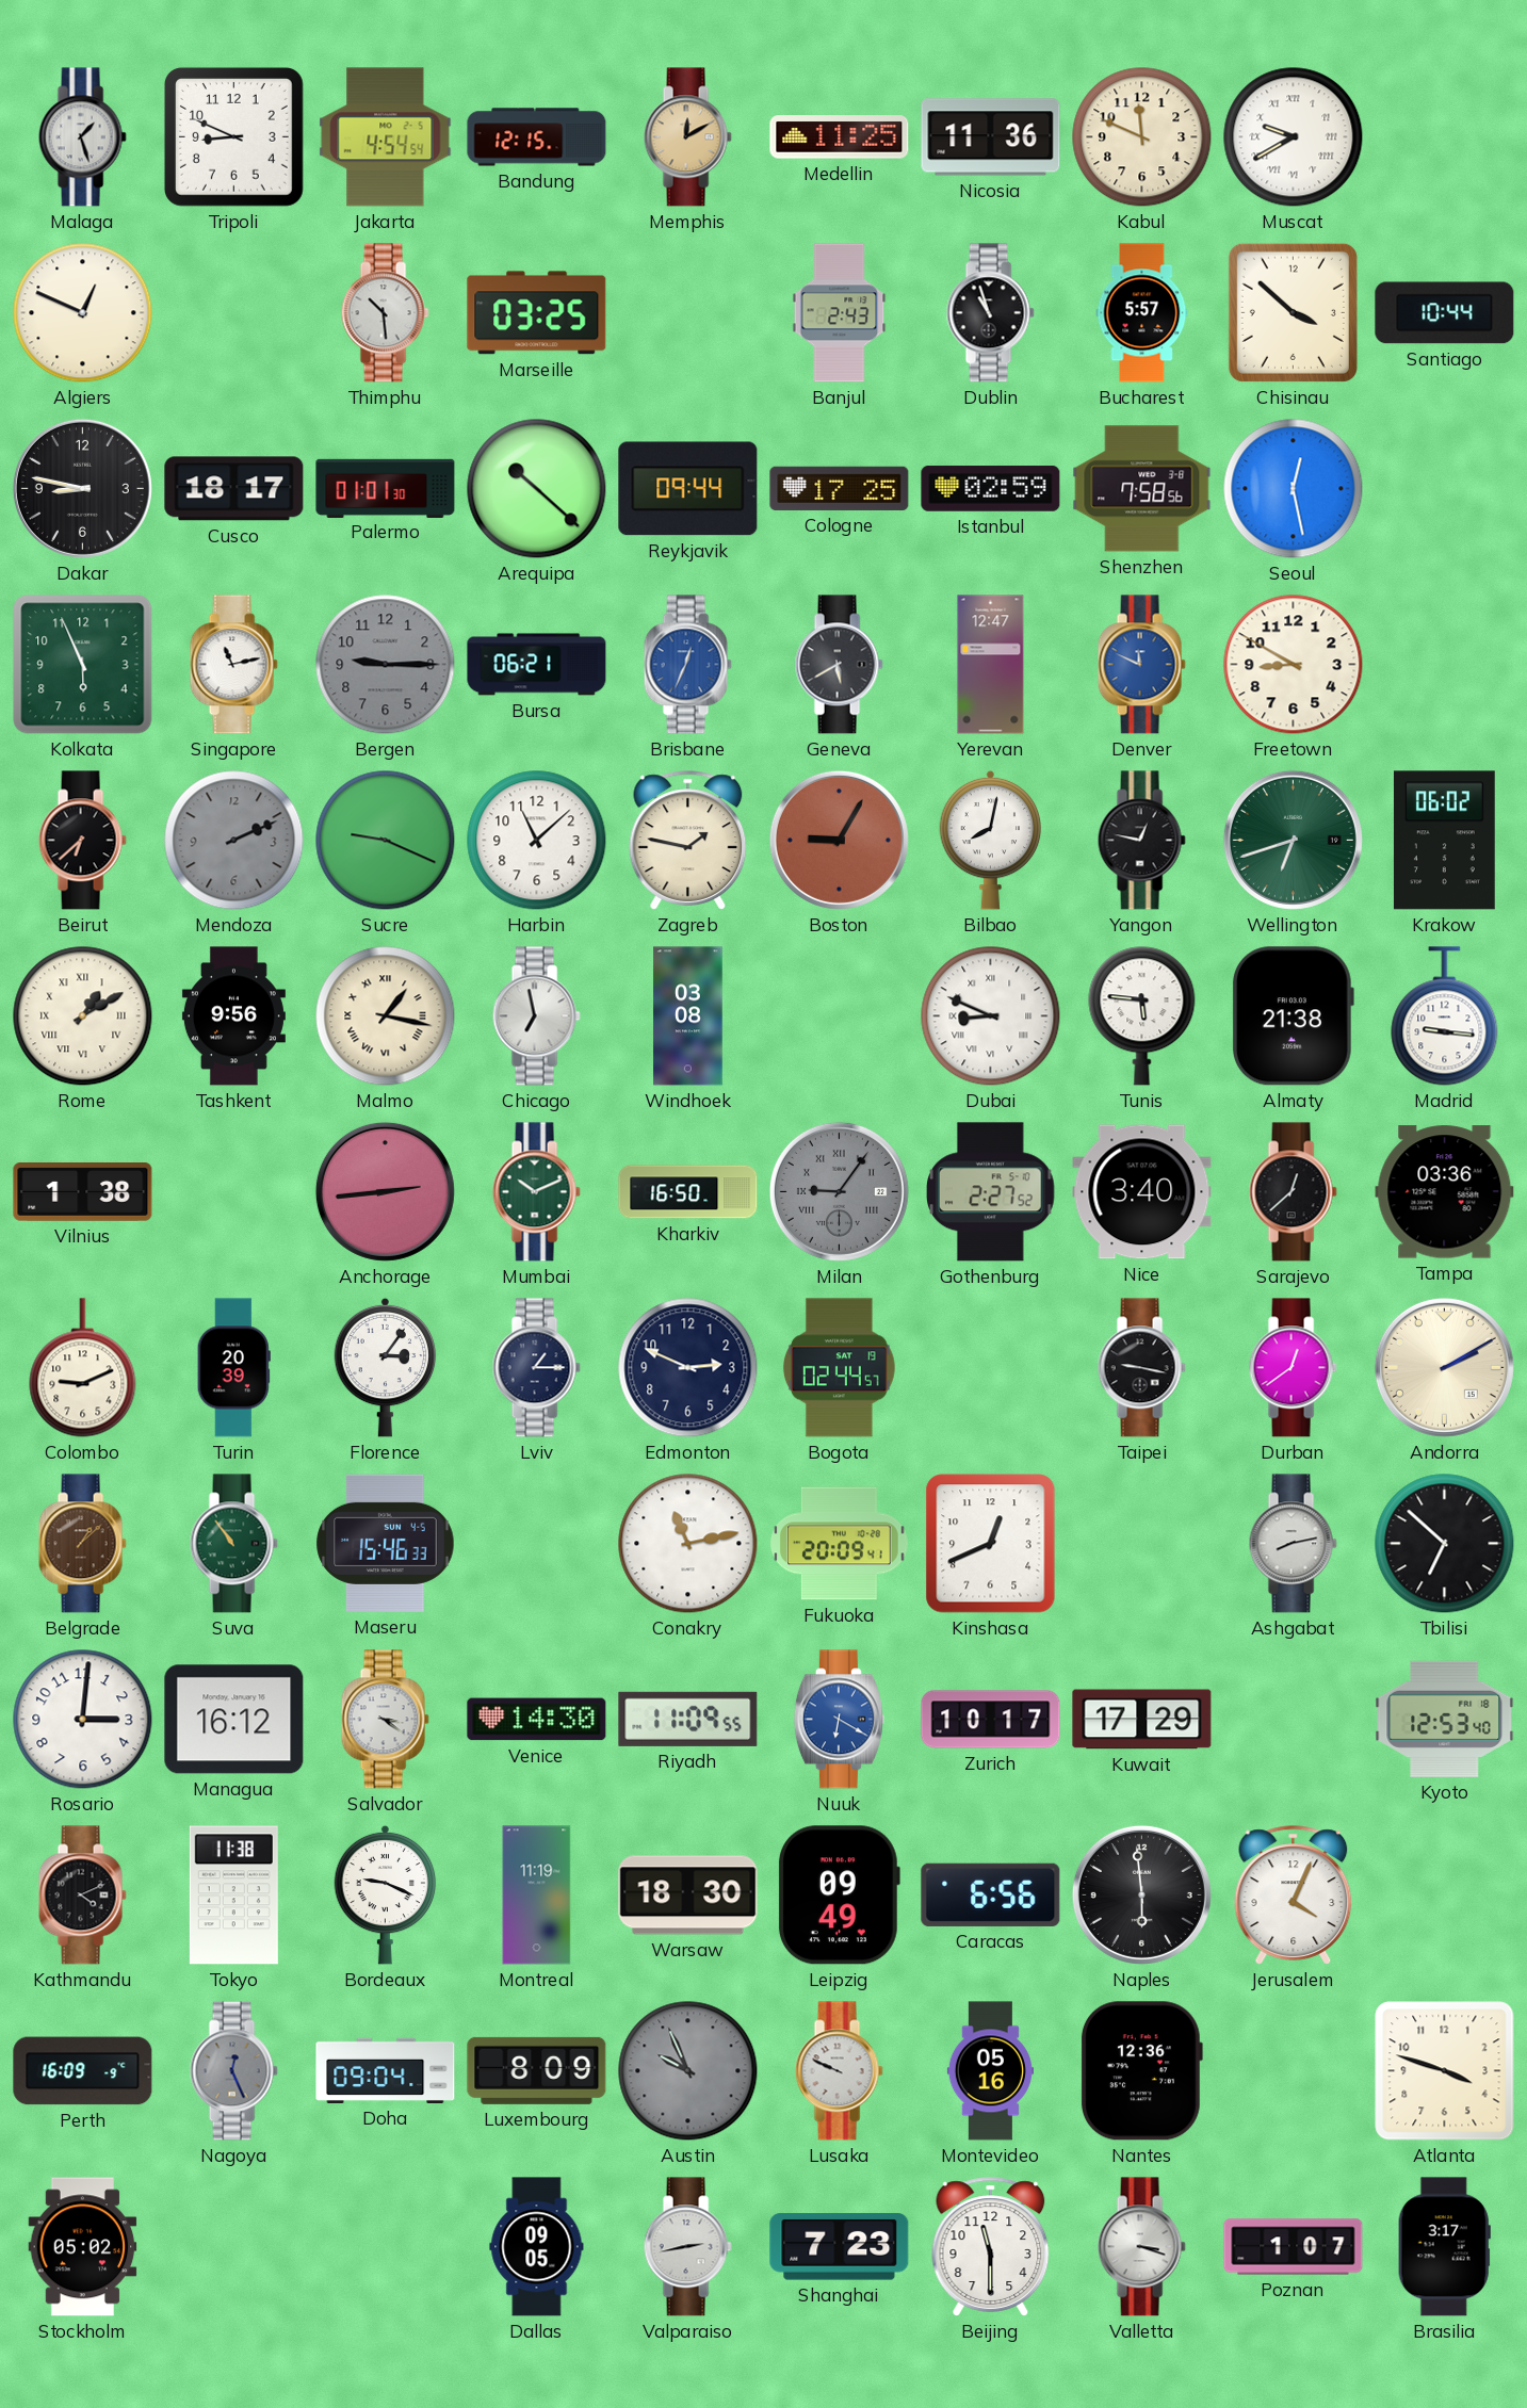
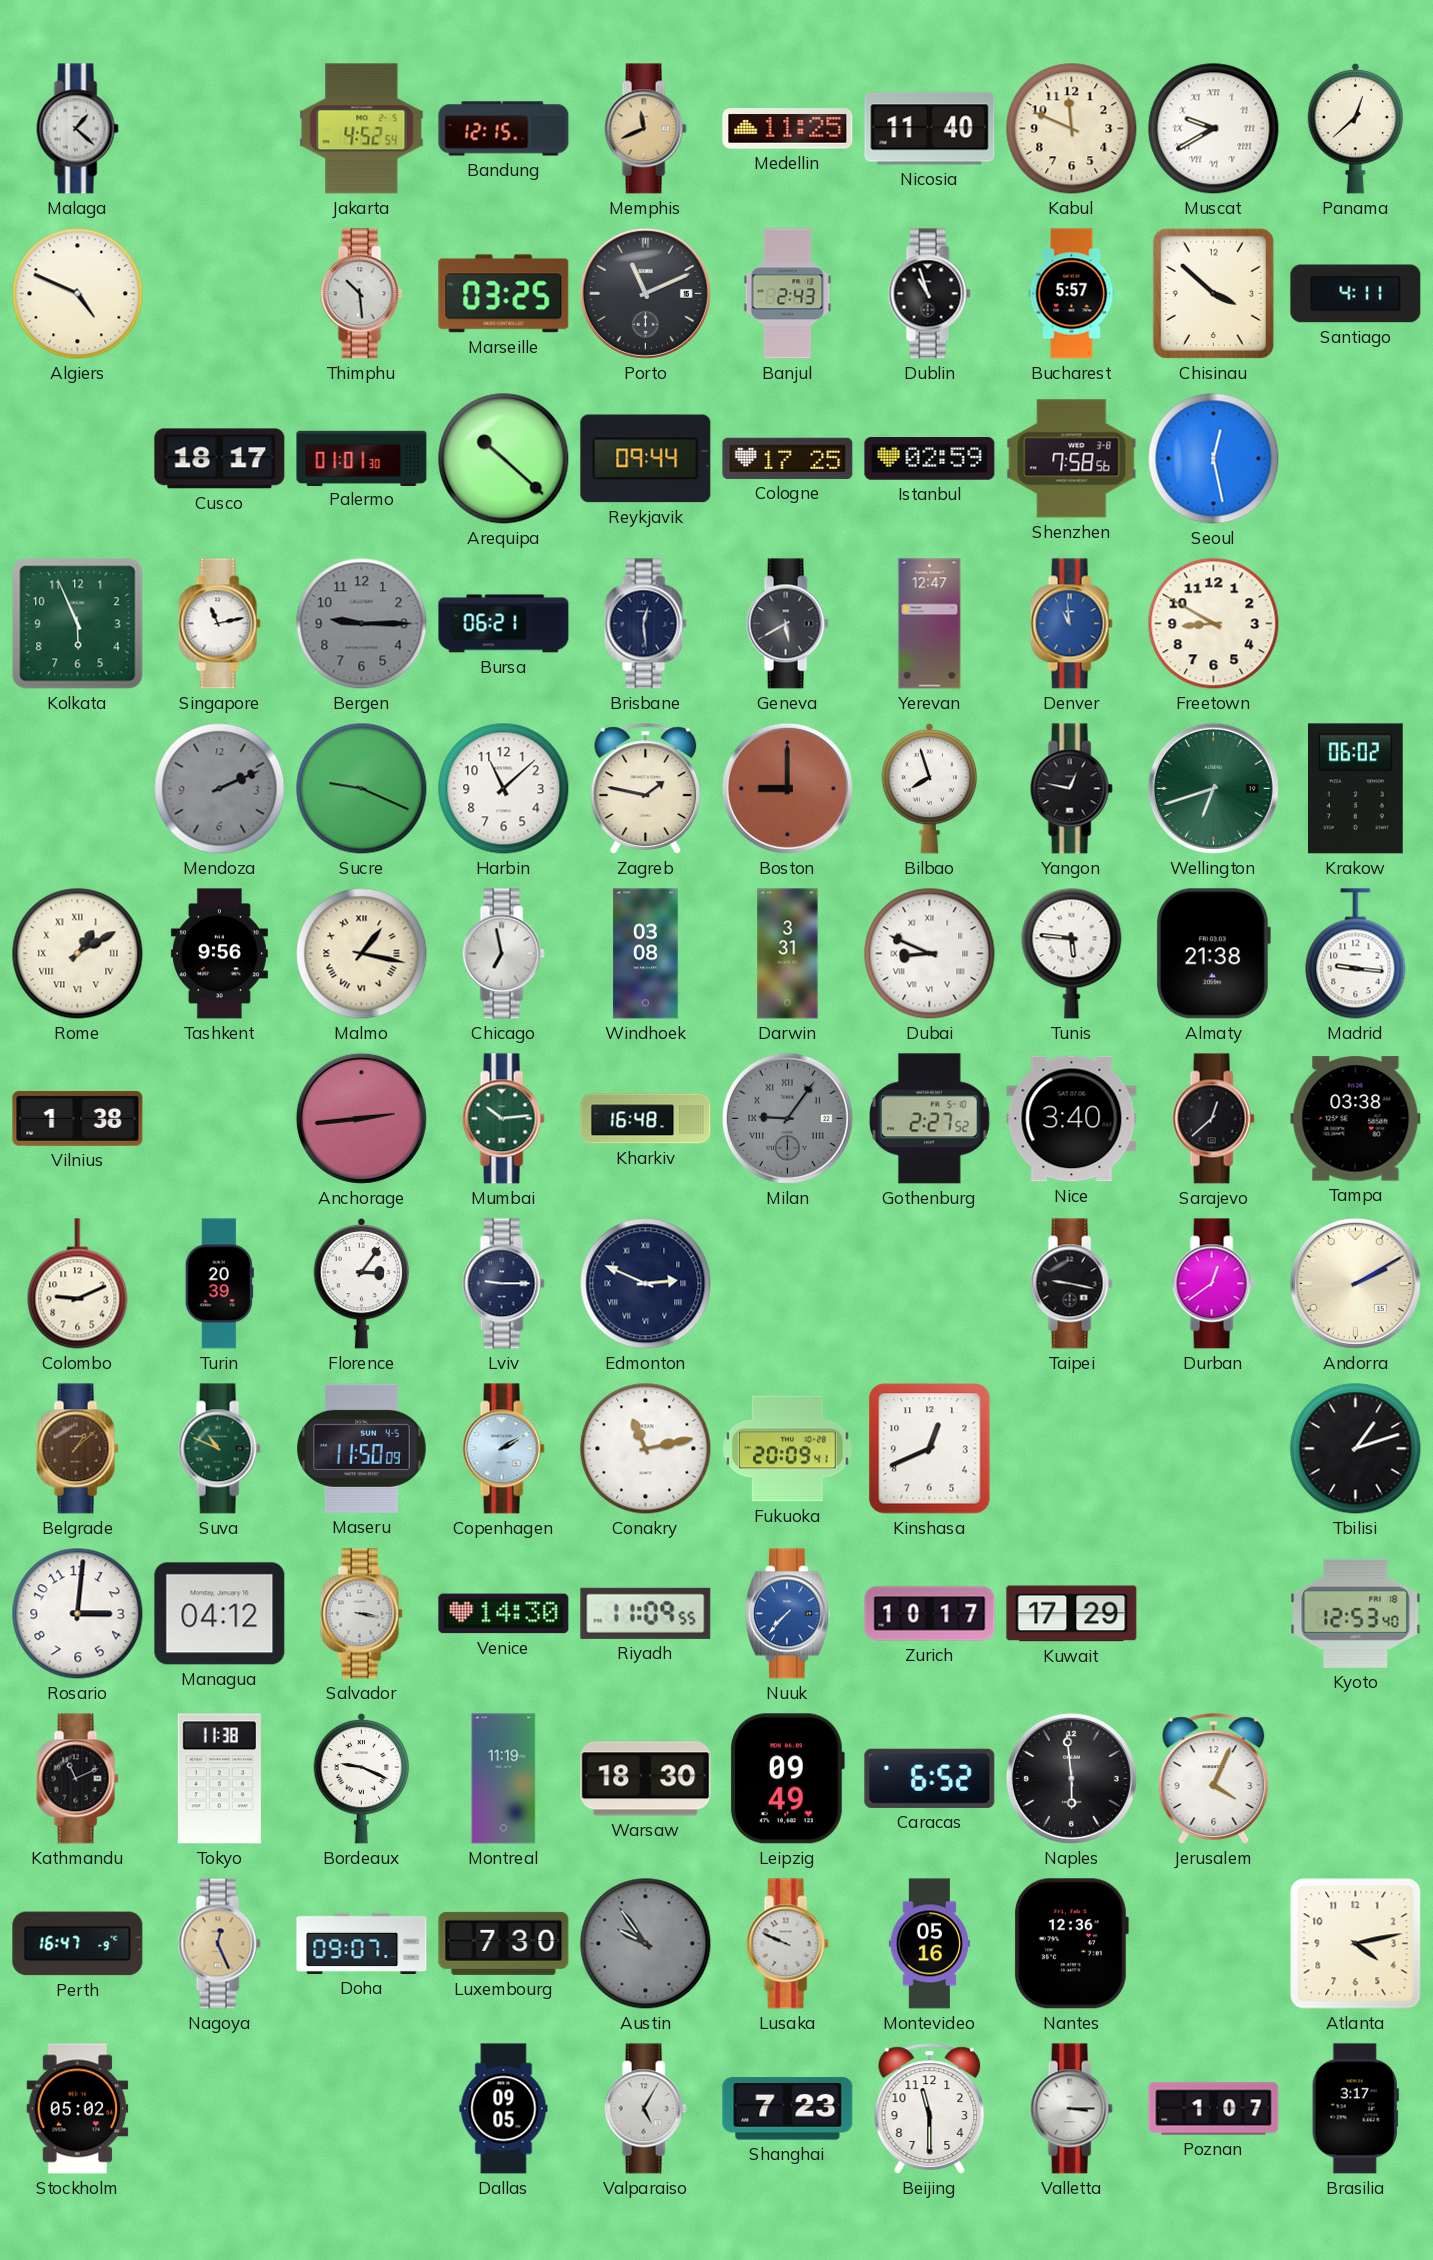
Malaga: 1:27 -> 1:22
Tripoli: 8:49 -> none
Jakarta: 4:54 -> 4:52
Memphis: 12:10 -> 11:41
Nicosia: 11:36 -> 11:40
Panama: none -> 12:38
Algiers: 12:49 -> 4:49
Porto: none -> 11:11
Santiago: 10:44 -> 4:11
Dakar: 8:47 -> none
Brisbane: 12:34 -> 12:29
Brisbane dial: blue -> navy
Denver: 11:49 -> 10:59
Beirut: 6:38 -> none
Boston: 9:05 -> 9:00
Bilbao: 8:02 -> 7:57
Darwin: none -> 3:31
Mumbai: 10:11 -> 10:14
Kharkiv: 16:50 -> 16:48
Tampa: 03:36 -> 03:38
Lviv: 1:15 -> 9:15
Edmonton numerals: Arabic -> Roman
Bogota: 02:44 -> none
Suva: 10:54 -> 10:49
Maseru: 15:46 -> 11:50
Copenhagen: none -> 2:10
Ashgabat: 8:13 -> none
Tbilisi: 6:52 -> 1:12
Managua: 16:12 -> 04:12
Salvador: 3:21 -> 3:17
Nuuk: 6:20 -> 7:37
Kathmandu: 4:11 -> 11:11
Caracas: 6:56 -> 6:52
Perth: 16:09 -> 16:47
Nagoya dial: grey -> champagne
Doha: 09:04 -> 09:07
Luxembourg: 8:09 -> 7:30
Austin: 9:56 -> 9:54
Atlanta: 3:48 -> 4:13
Valparaiso: 2:43 -> 5:05
Valletta: 3:18 -> 3:15
